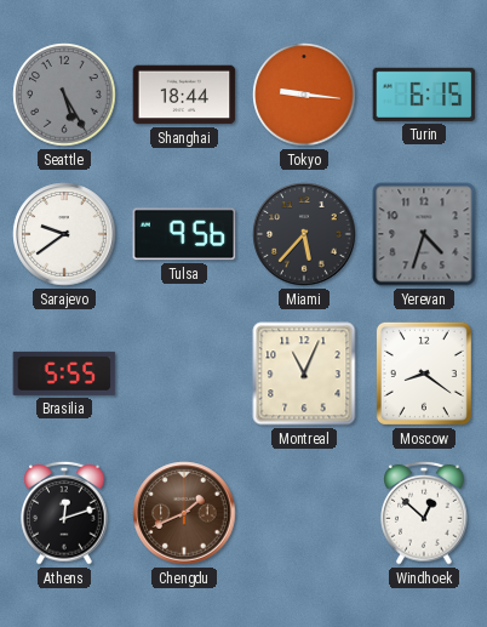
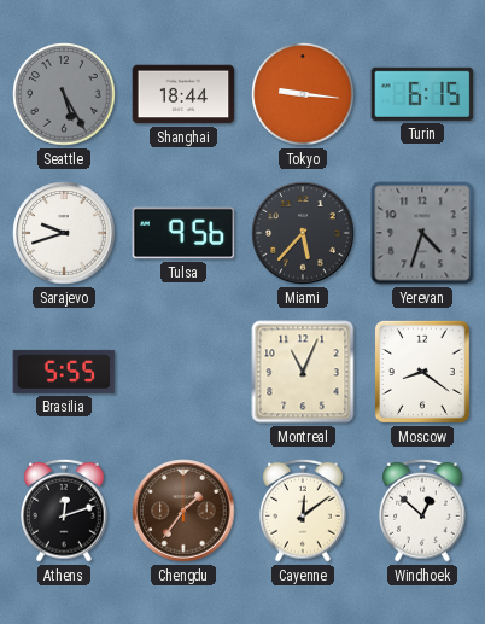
Sarajevo: 9:39 -> 9:42
Chengdu: 1:41 -> 1:36
Cayenne: none -> 12:09
